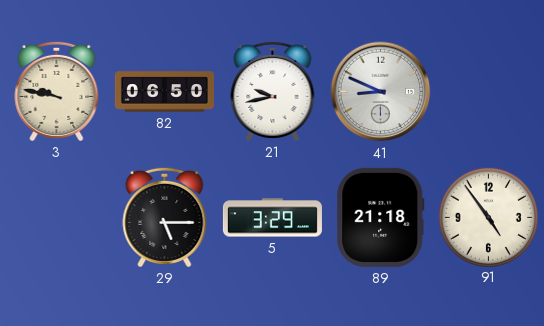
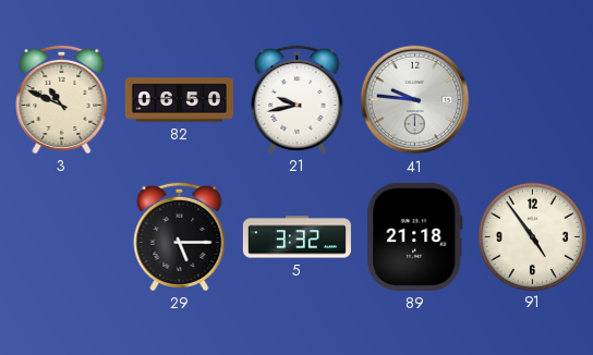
3: 9:47 -> 10:49
41: 8:49 -> 9:46
5: 3:29 -> 3:32
